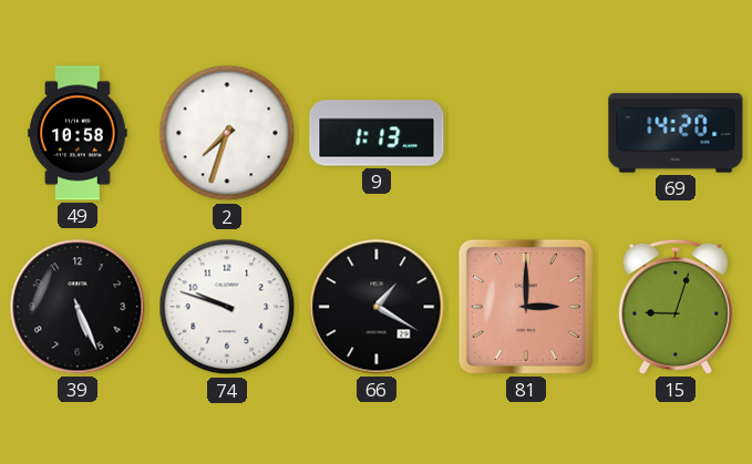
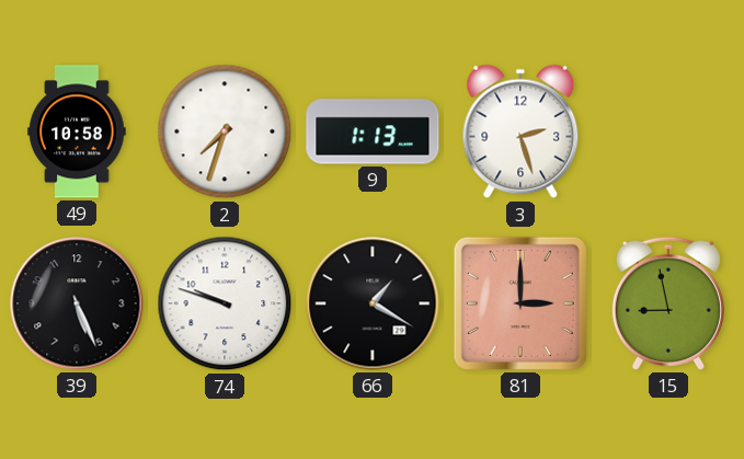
3: none -> 2:27
69: 14:20 -> none
15: 9:03 -> 8:58
